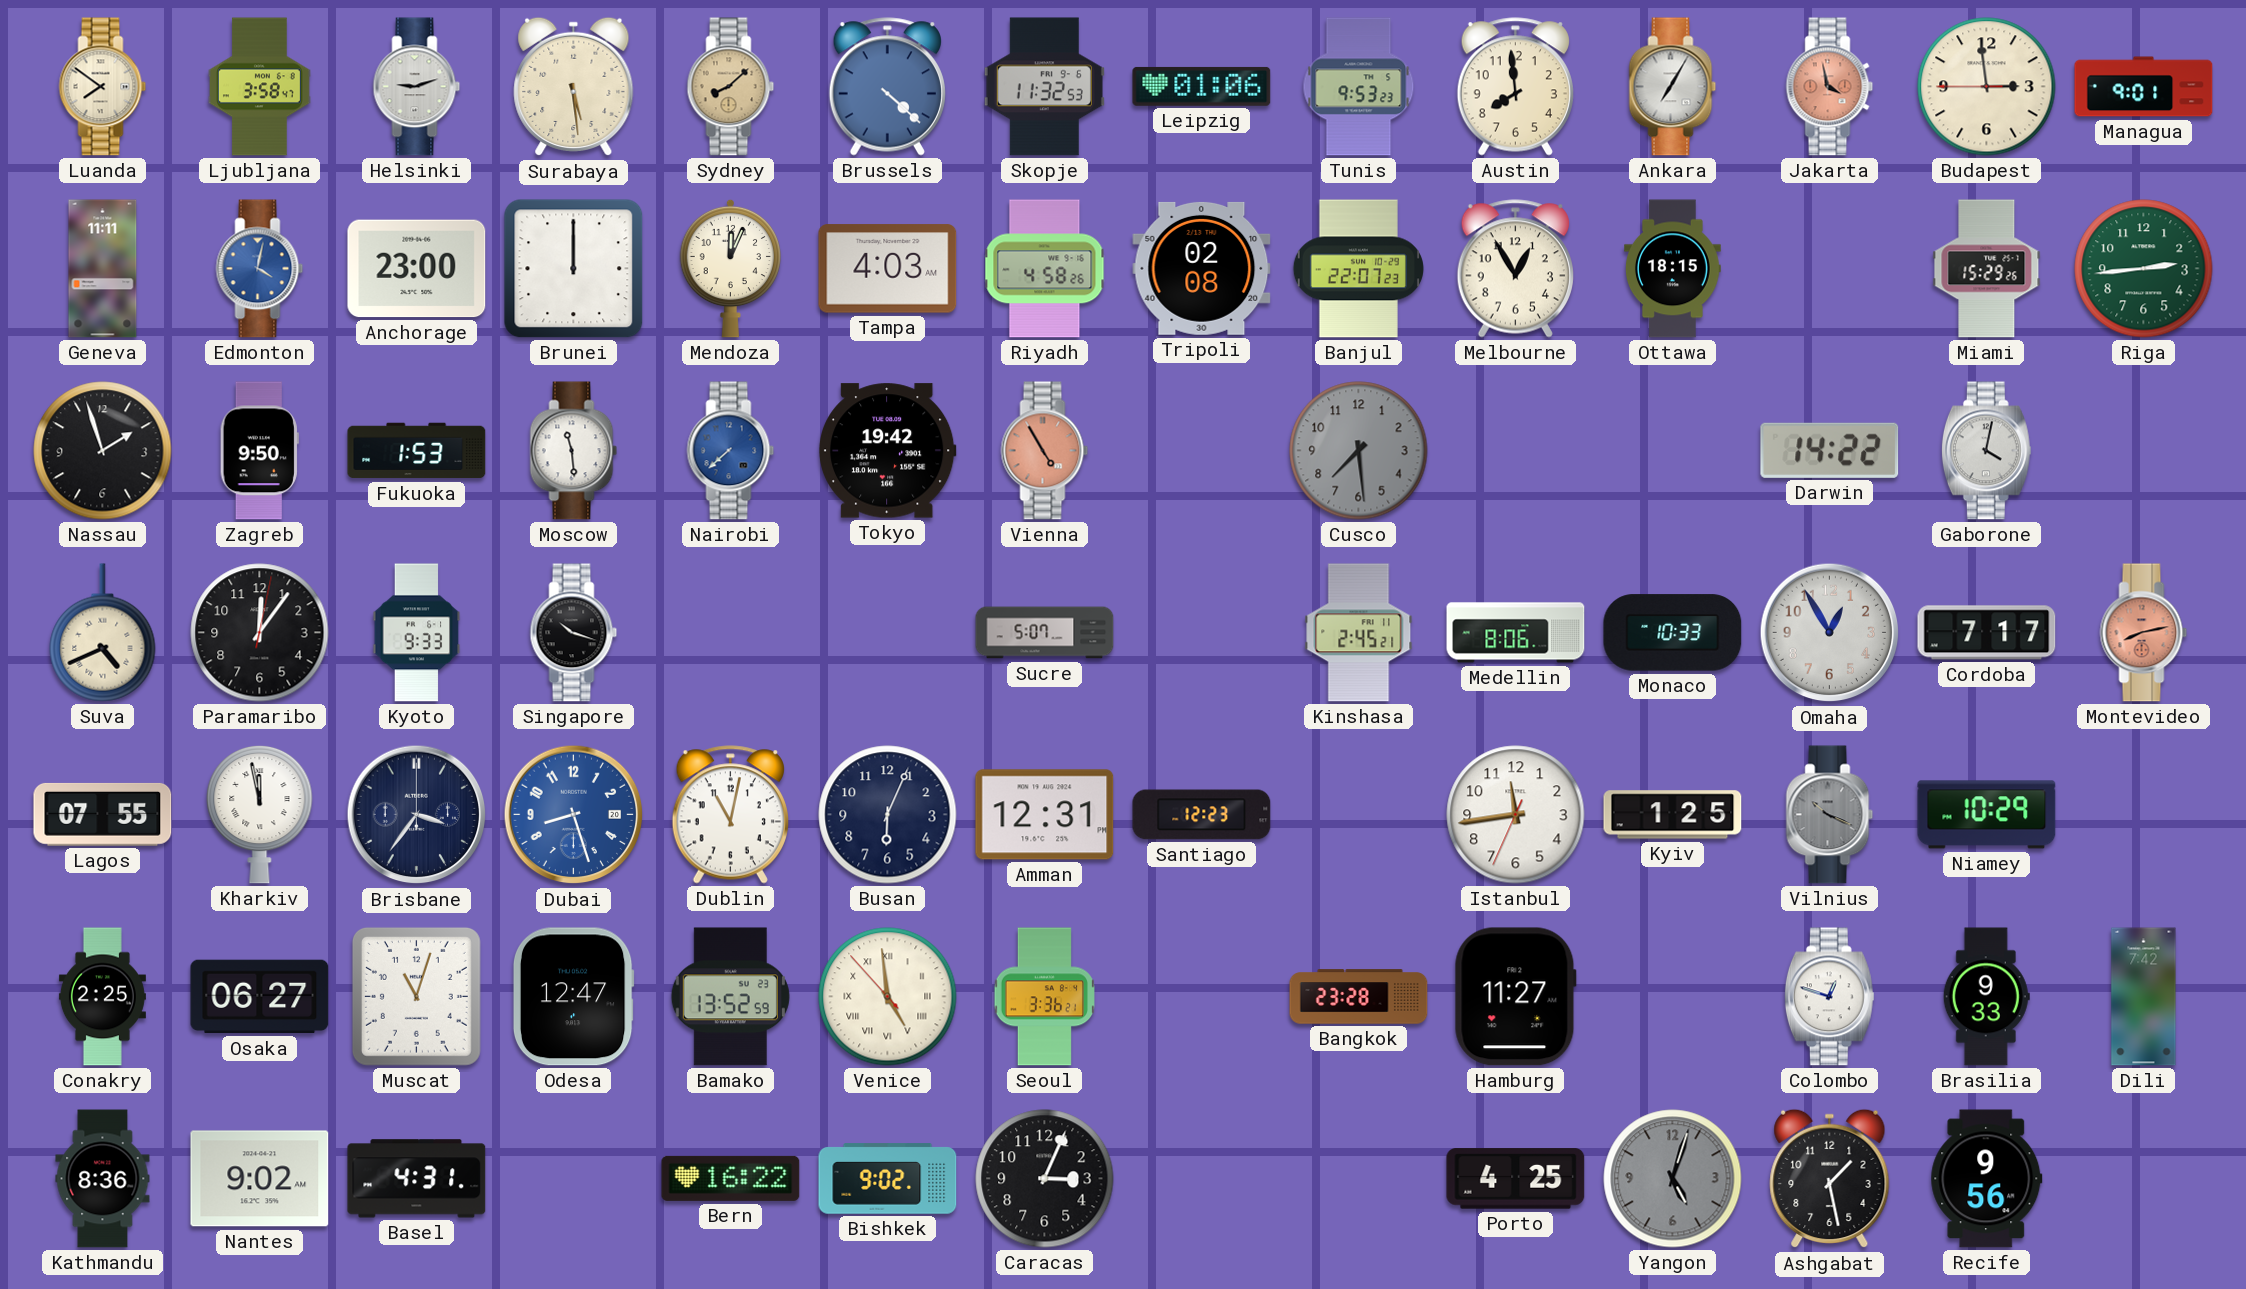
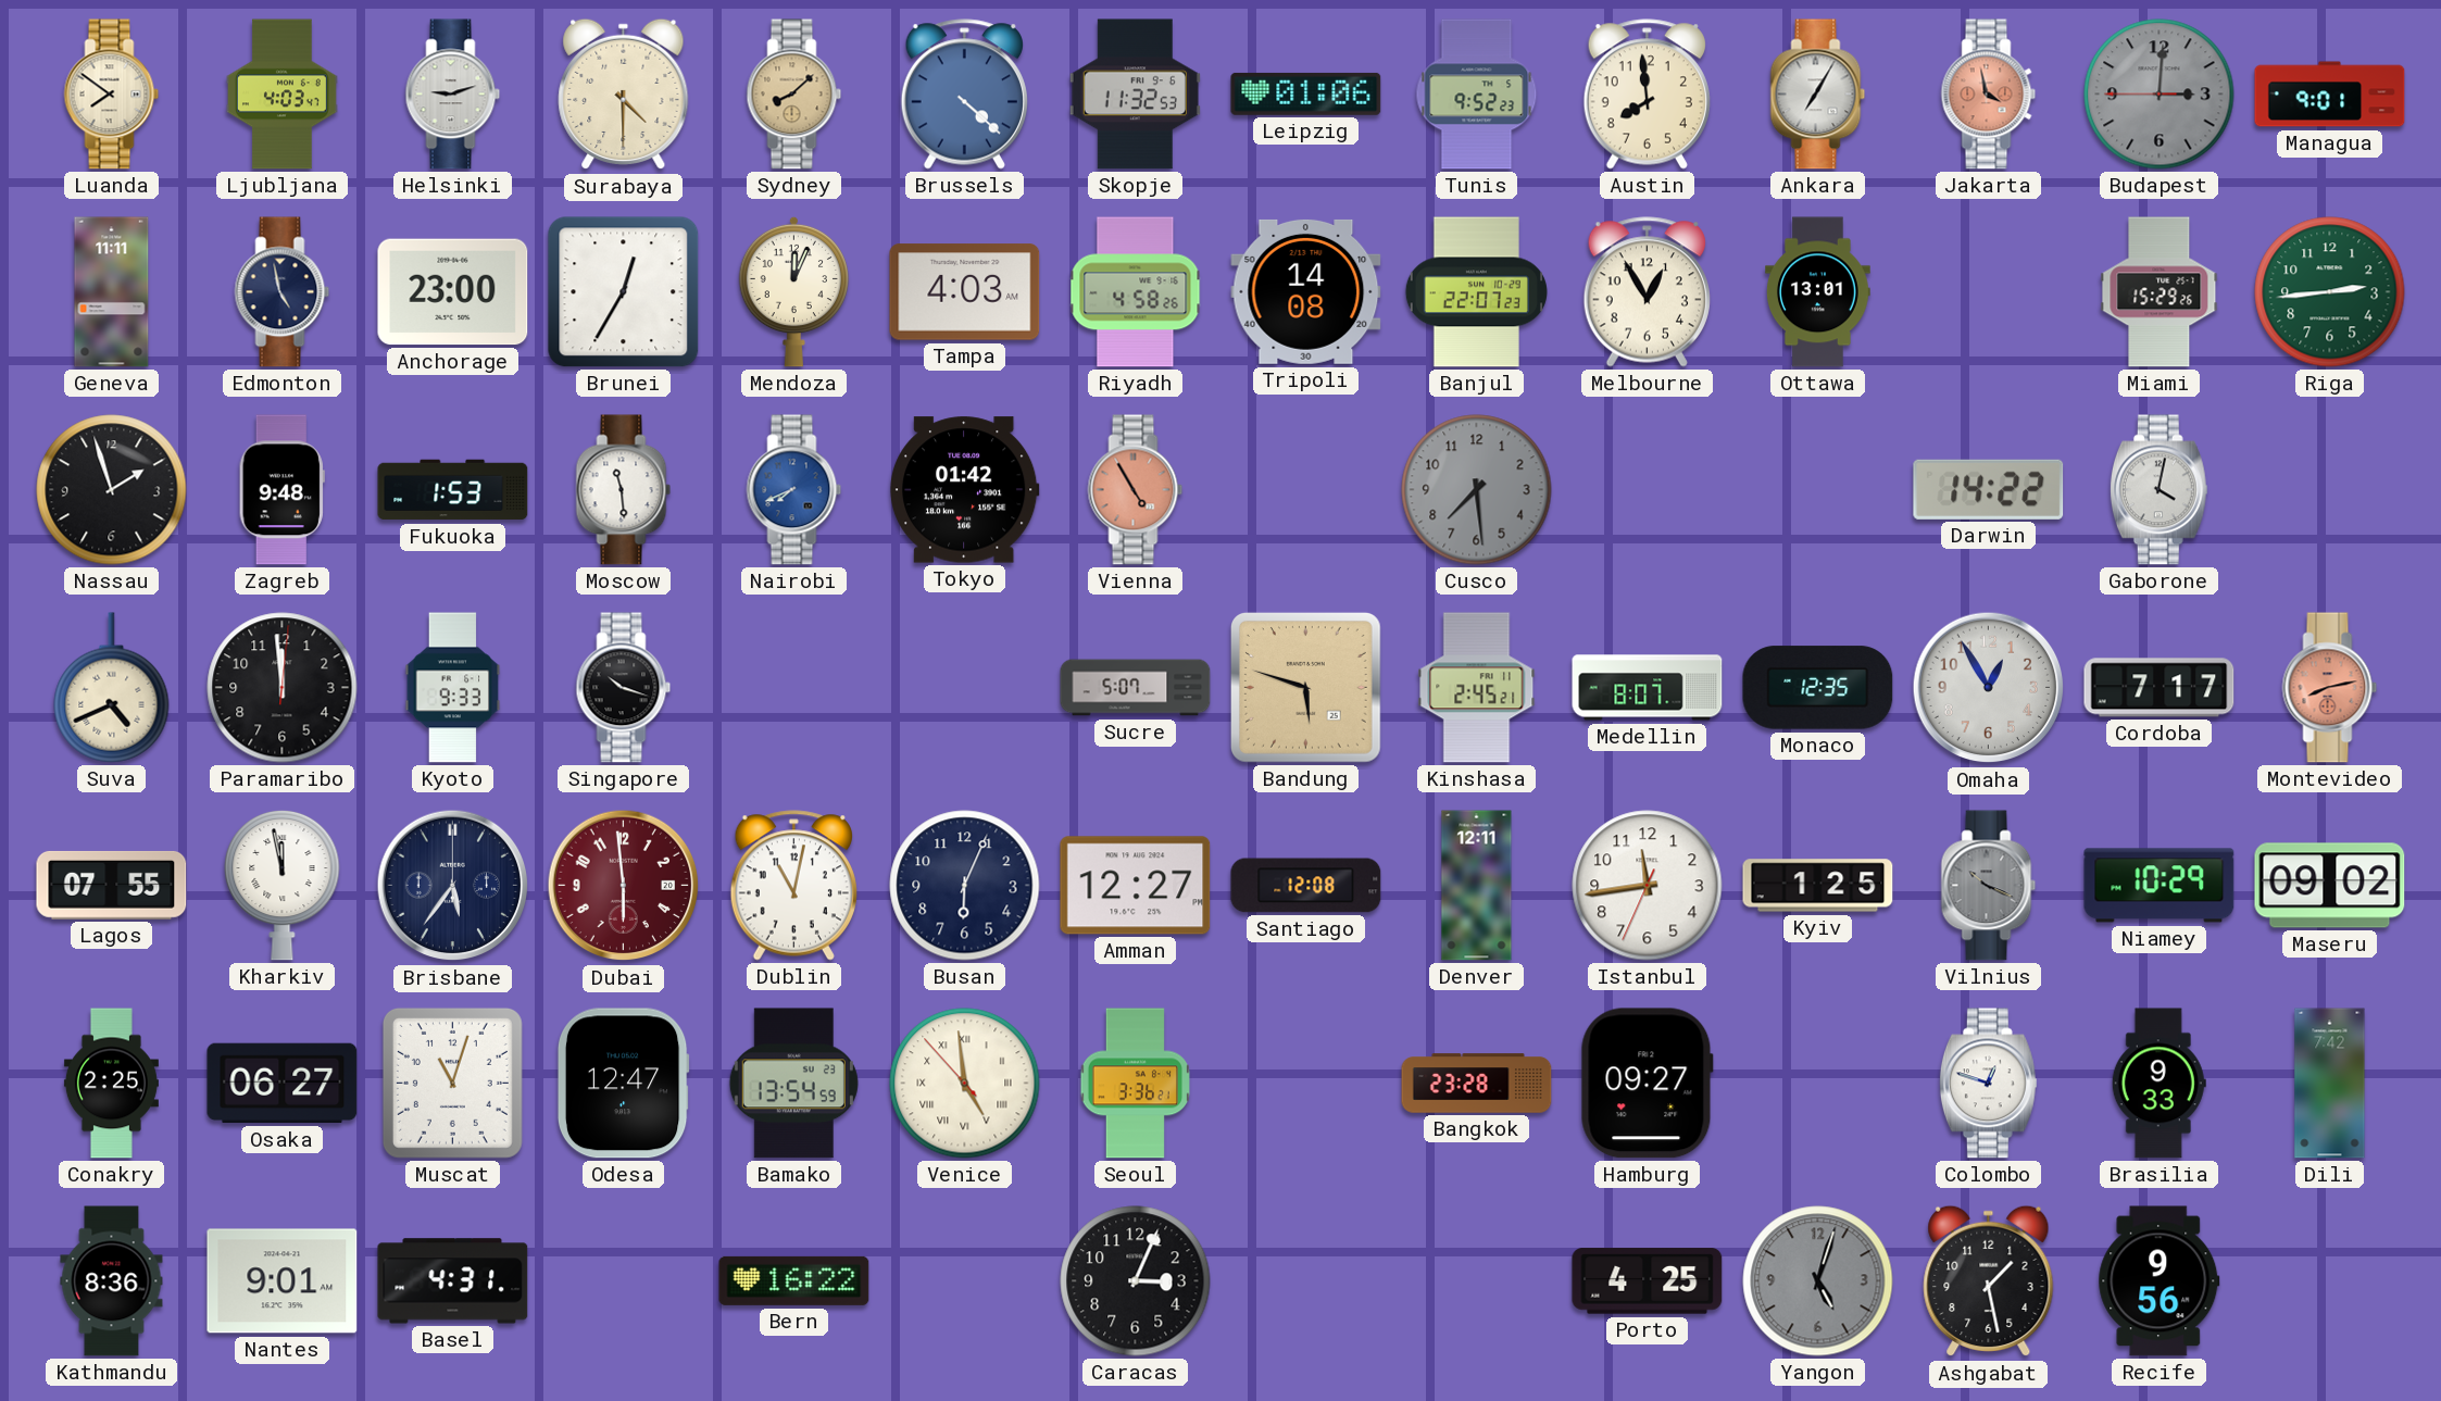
Ljubljana: 3:58 -> 4:03
Surabaya: 5:29 -> 4:30
Tunis: 9:53 -> 9:52
Budapest: 2:58 -> 3:00
Budapest dial: cream -> grey
Edmonton: 4:02 -> 4:58
Edmonton dial: blue -> navy
Brunei: 12:00 -> 12:35
Tripoli: 02:08 -> 14:08
Ottawa: 18:15 -> 13:01
Zagreb: 9:50 -> 9:48
Nairobi: 7:38 -> 7:41
Tokyo: 19:42 -> 01:42
Paramaribo: 12:06 -> 11:59
Bandung: none -> 5:48
Medellin: 8:06 -> 8:07
Monaco: 10:33 -> 12:35
Brisbane: 3:36 -> 5:36
Dubai: 8:27 -> 5:59
Dubai dial: blue -> burgundy
Amman: 12:31 -> 12:27
Santiago: 12:23 -> 12:08
Denver: none -> 12:11
Maseru: none -> 09:02
Bamako: 13:52 -> 13:54
Hamburg: 11:27 -> 09:27
Nantes: 9:02 -> 9:01
Bishkek: 9:02 -> none
